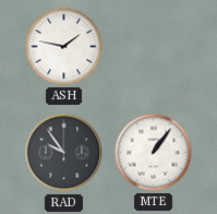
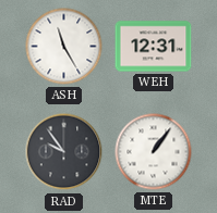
ASH: 1:47 -> 11:25
WEH: none -> 12:31
